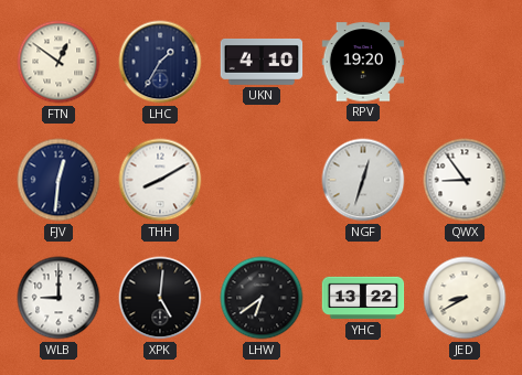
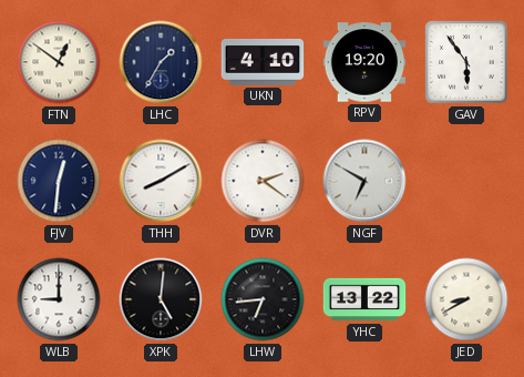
GAV: none -> 5:54
DVR: none -> 2:21
NGF: 12:33 -> 6:50
QWX: 8:54 -> none
LHW: 6:39 -> 6:44
